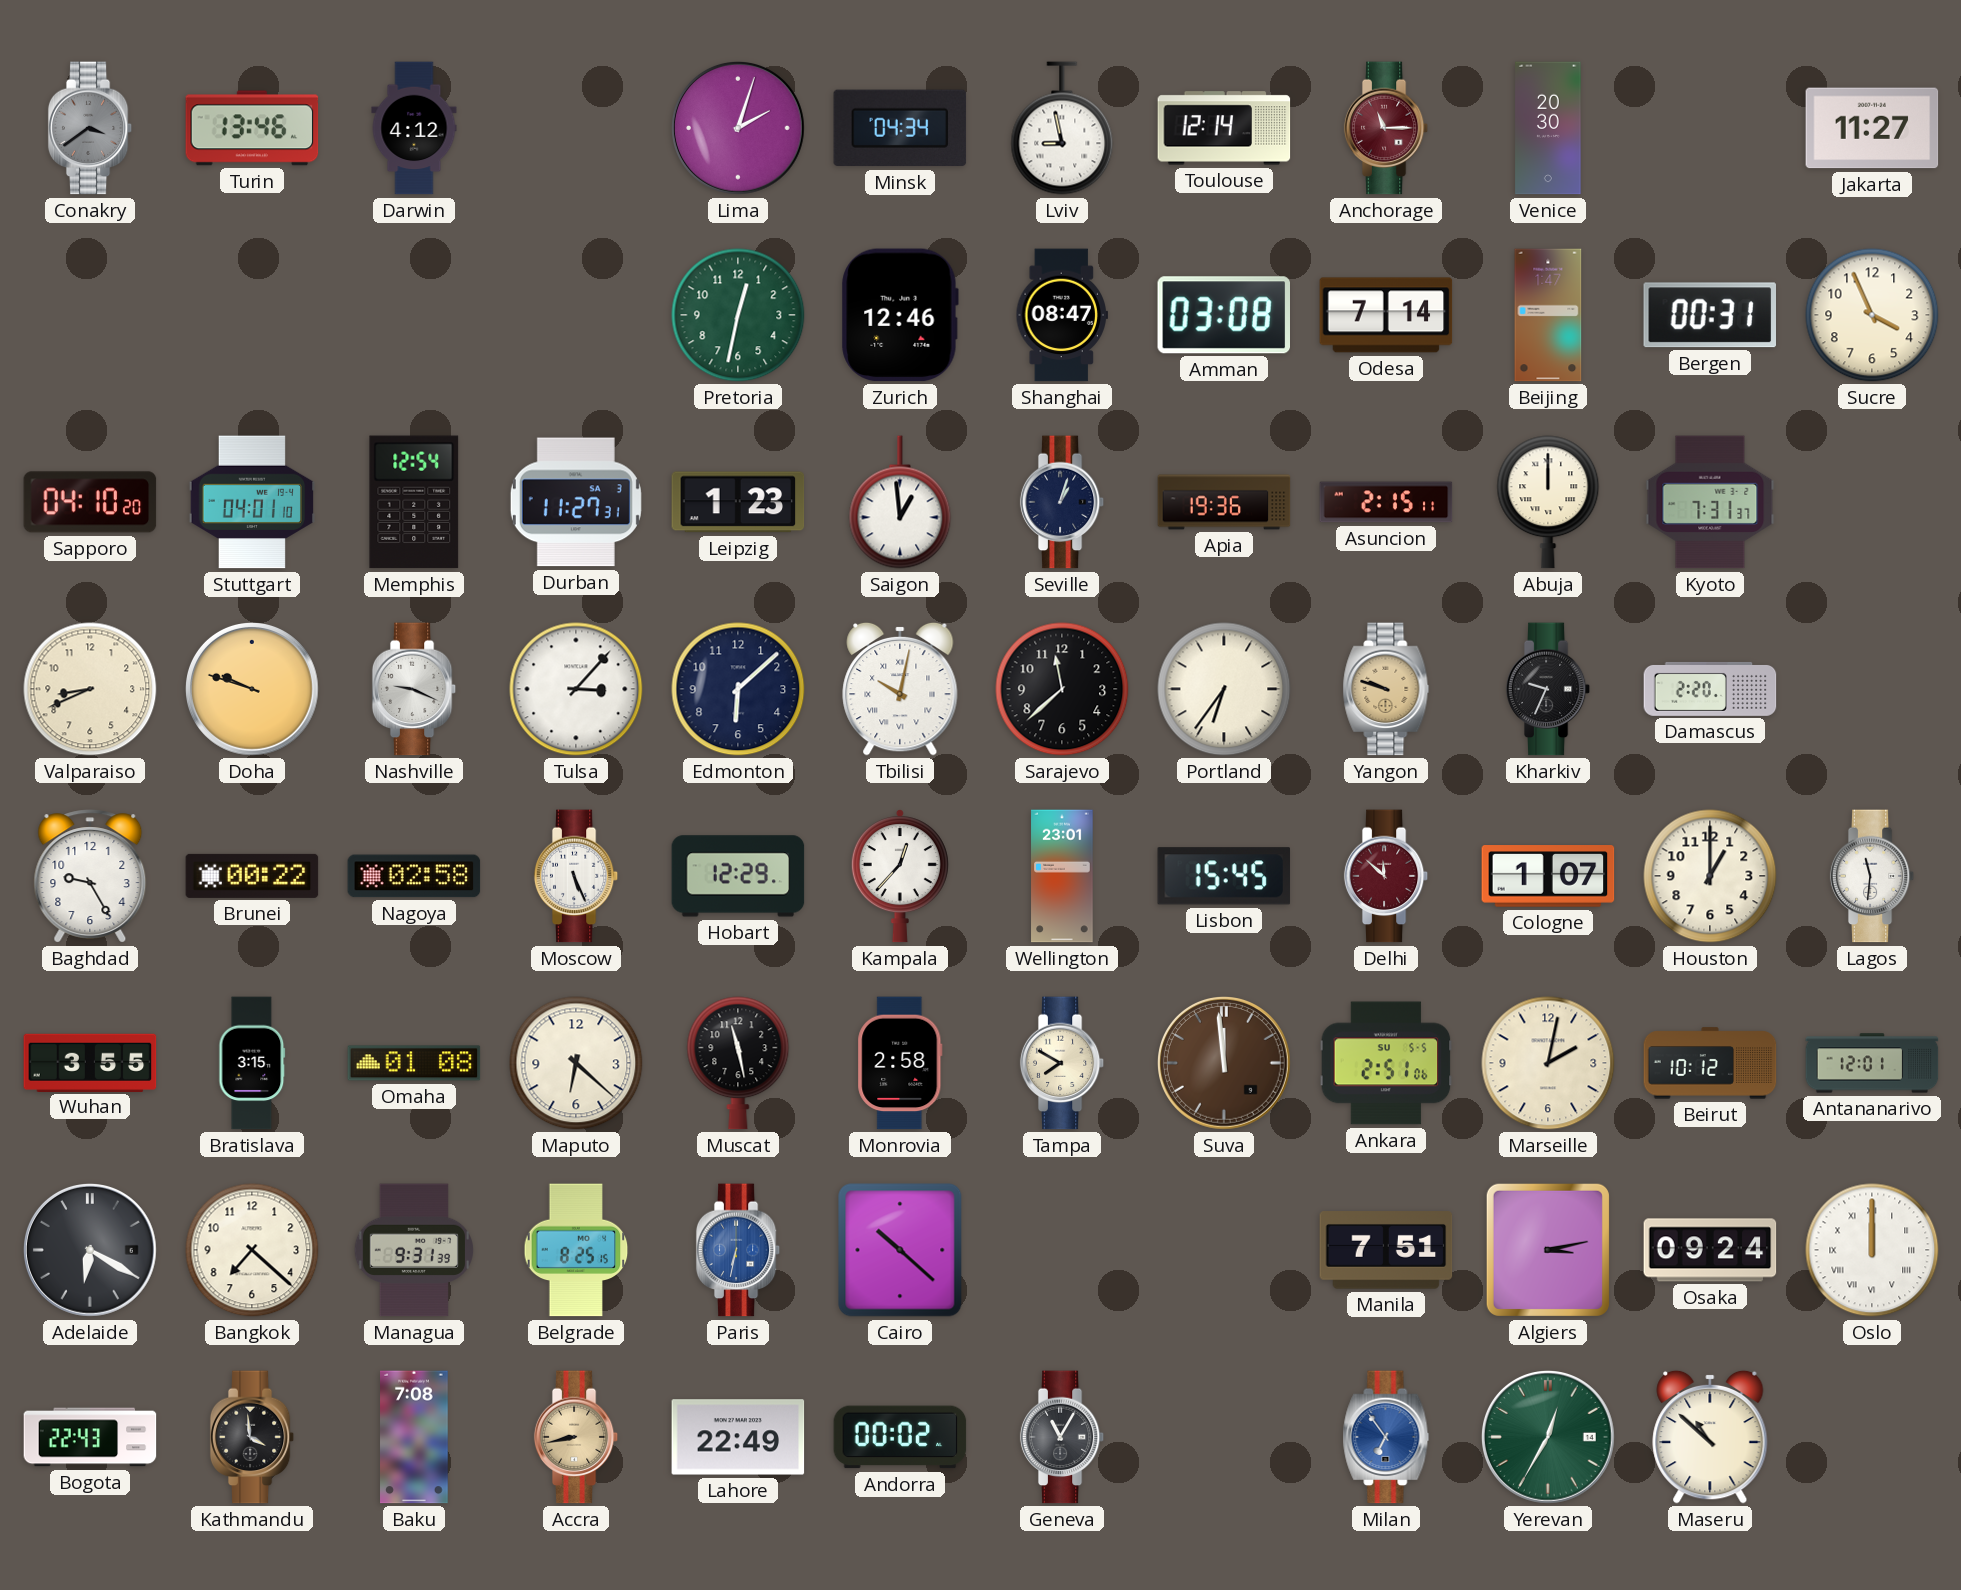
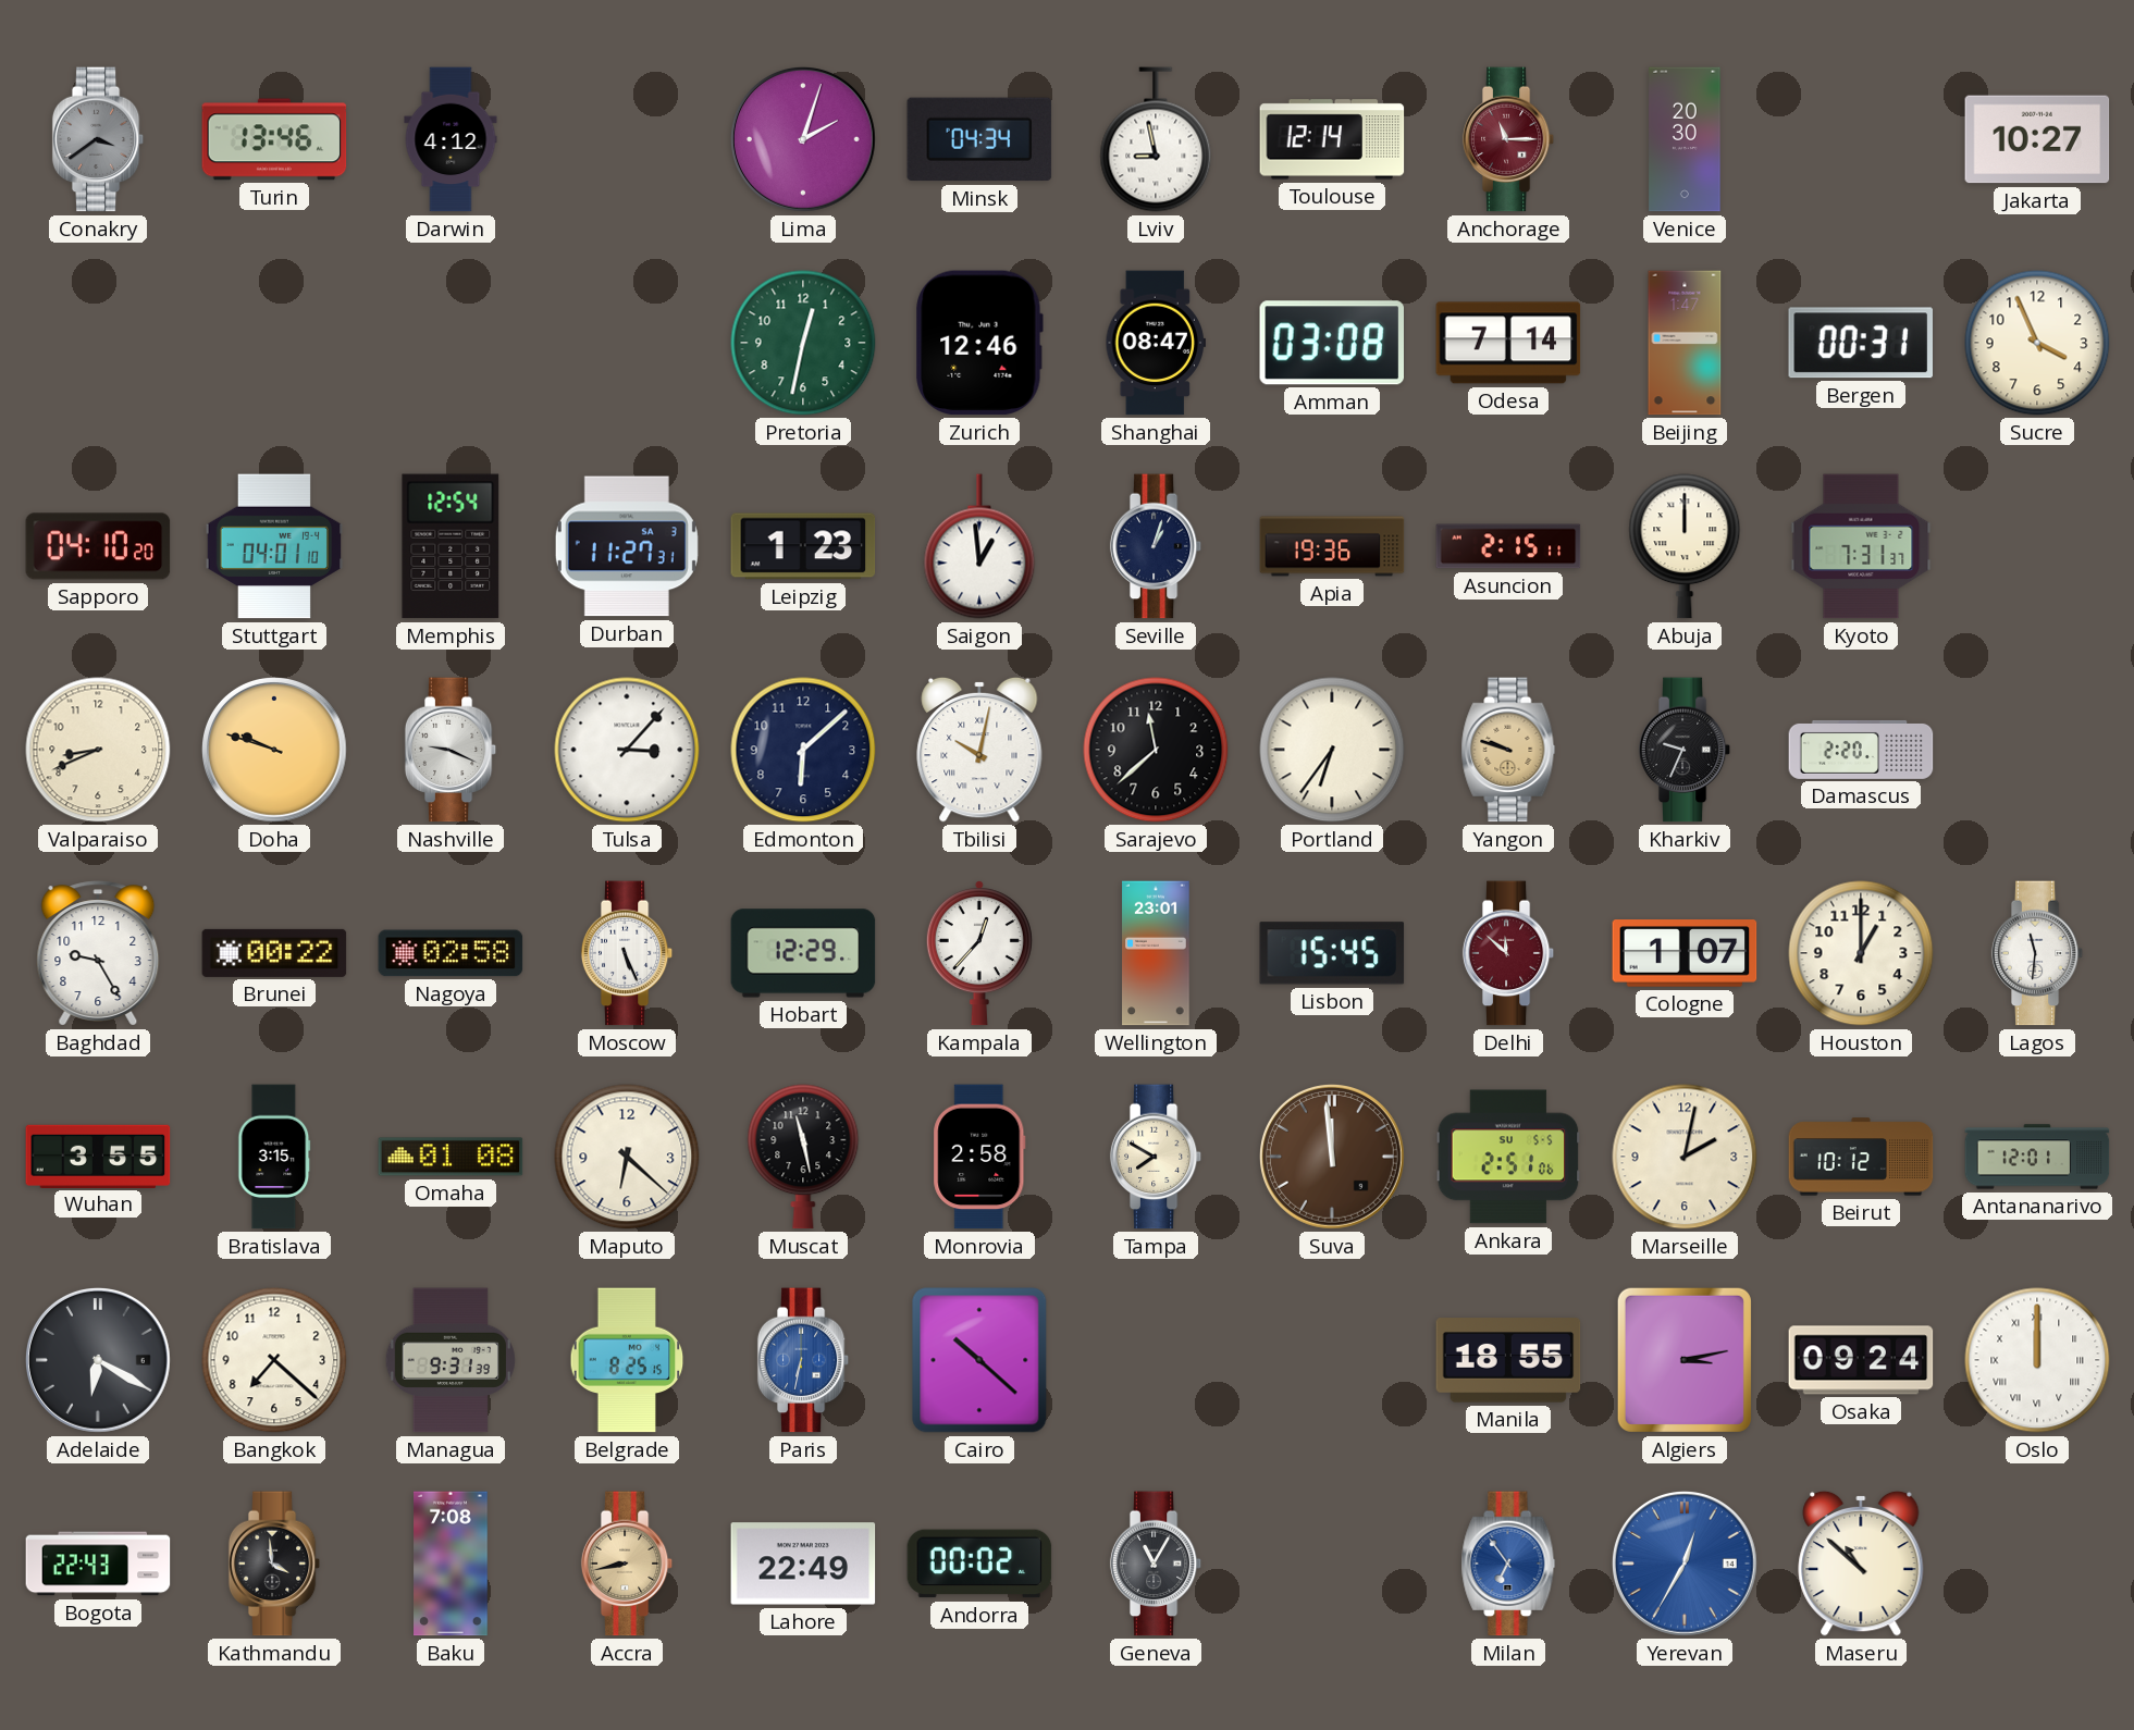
Jakarta: 11:27 -> 10:27
Manila: 7:51 -> 18:55
Yerevan dial: green -> blue
